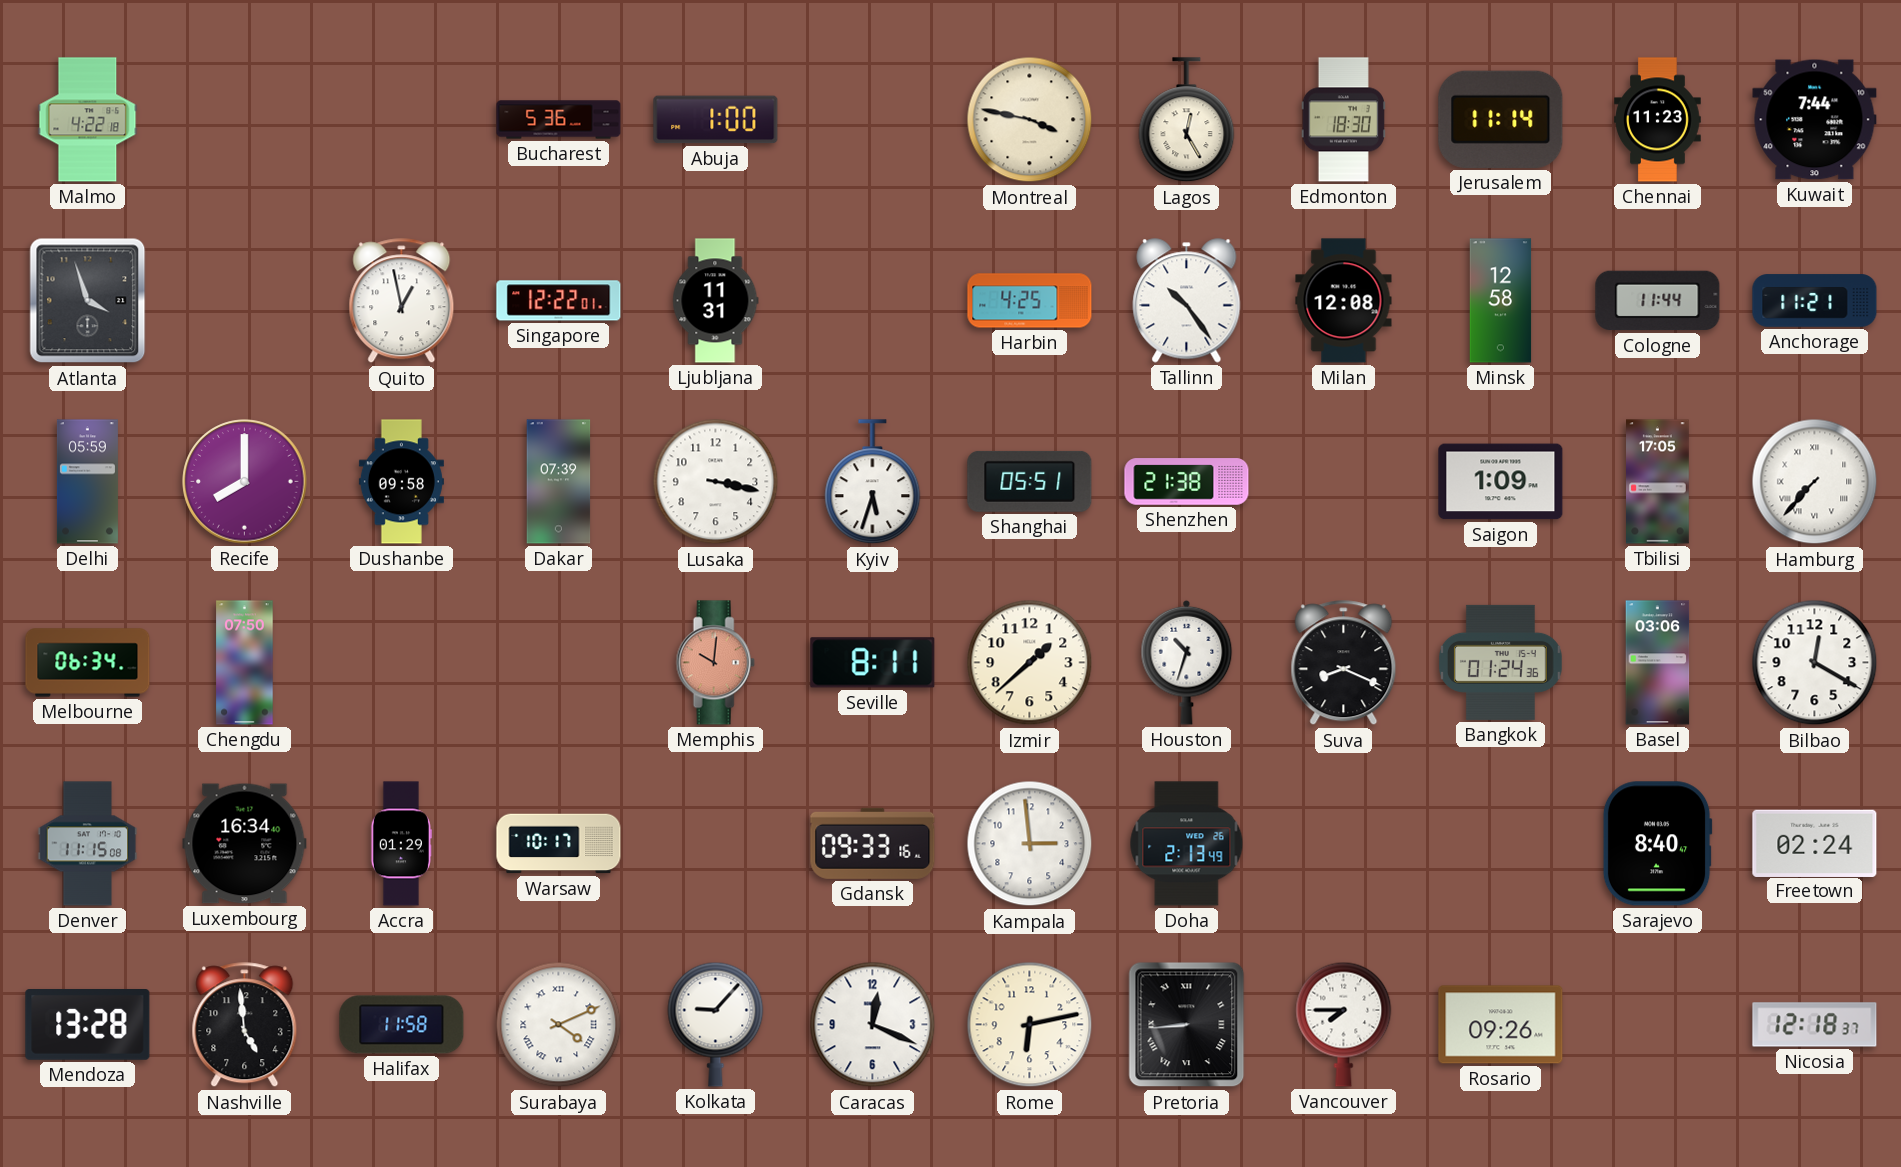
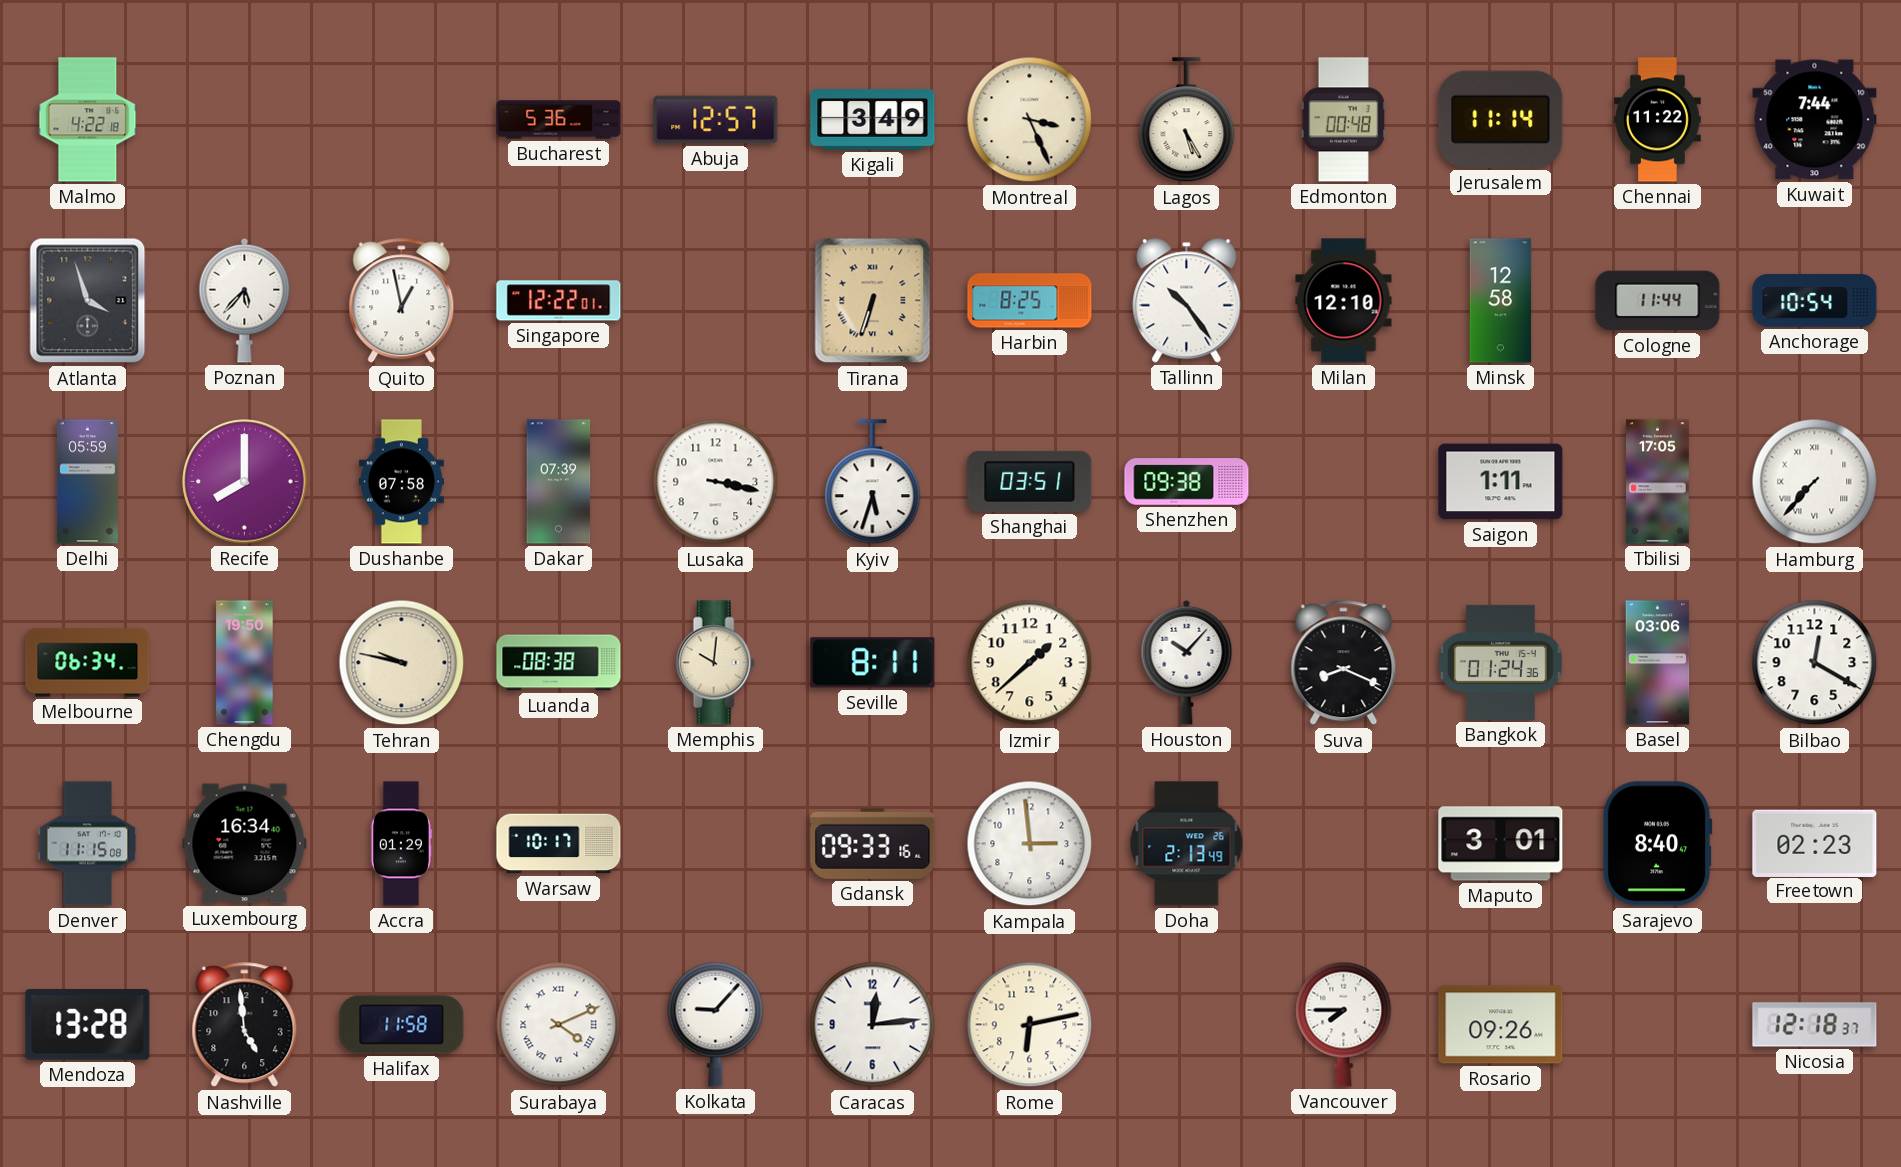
Abuja: 1:00 -> 12:57
Kigali: none -> 3:49
Montreal: 3:47 -> 3:26
Lagos: 12:25 -> 5:25
Edmonton: 18:30 -> 00:48
Chennai: 11:23 -> 11:22
Poznan: none -> 5:37
Ljubljana: 11:31 -> none
Tirana: none -> 6:33
Harbin: 4:25 -> 8:25
Milan: 12:08 -> 12:10
Anchorage: 11:21 -> 10:54
Dushanbe: 09:58 -> 07:58
Shanghai: 05:51 -> 03:51
Shenzhen: 21:38 -> 09:38
Saigon: 1:09 -> 1:11
Chengdu: 07:50 -> 19:50
Tehran: none -> 9:47
Luanda: none -> 08:38
Memphis dial: salmon -> cream
Houston: 10:33 -> 10:07
Maputo: none -> 3:01
Freetown: 02:24 -> 02:23
Caracas: 12:19 -> 12:14
Pretoria: 8:44 -> none
